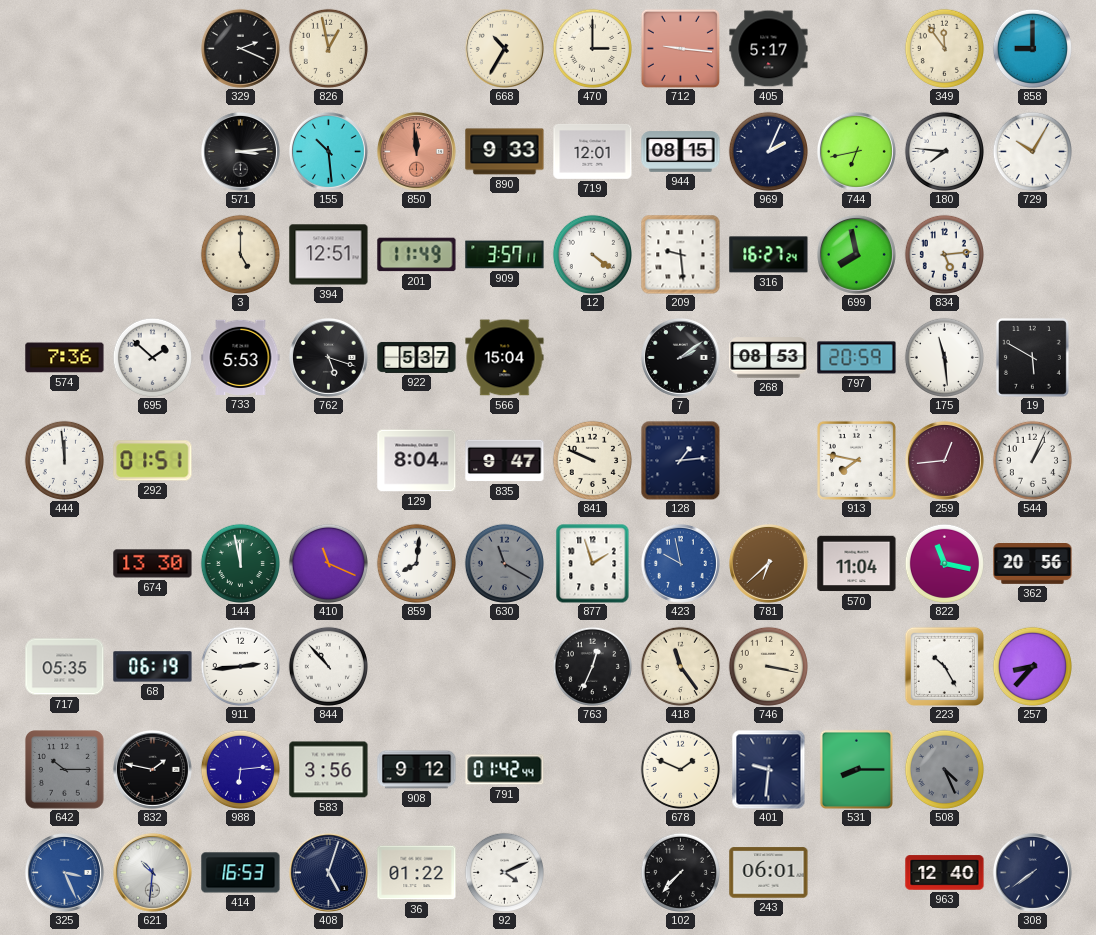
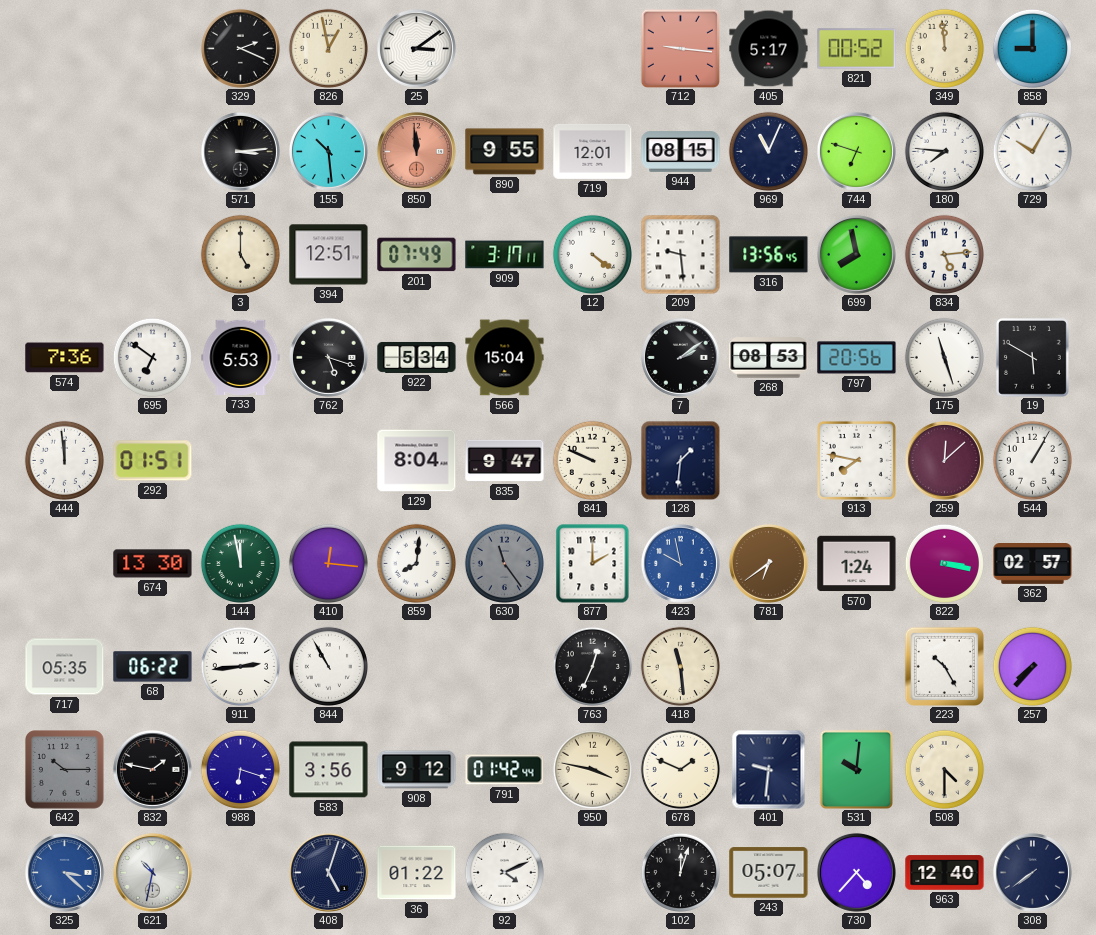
25: none -> 3:09
668: 10:35 -> none
470: 3:00 -> none
821: none -> 00:52
349: 11:54 -> 11:59
890: 9:33 -> 9:55
969: 2:04 -> 11:04
744: 6:43 -> 6:48
201: 11:49 -> 07:49
909: 3:57 -> 3:17
316: 16:27 -> 13:56
695: 1:52 -> 6:51
922: 5:37 -> 5:34
797: 20:59 -> 20:56
175: 11:29 -> 11:27
128: 1:14 -> 1:31
259: 12:44 -> 12:08
544: 1:04 -> 1:05
410: 11:19 -> 12:16
630: 11:20 -> 11:24
877: 1:57 -> 2:00
781: 6:38 -> 6:39
570: 11:04 -> 1:24
822: 11:17 -> 3:17
362: 20:56 -> 02:57
68: 06:19 -> 06:22
844: 10:53 -> 10:55
418: 11:24 -> 11:29
746: 3:17 -> none
257: 8:37 -> 7:37
988: 6:14 -> 6:18
950: none -> 3:47
531: 8:15 -> 10:01
508: 4:26 -> 4:30
508 dial: grey -> cream
325: 3:26 -> 3:22
621: 10:31 -> 10:32
414: 16:53 -> none
102: 7:37 -> 12:03
243: 06:01 -> 05:07
730: none -> 4:37
